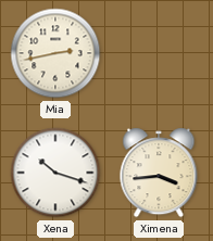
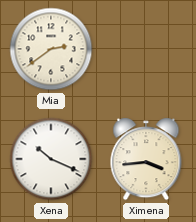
Mia: 2:43 -> 2:39
Xena: 10:18 -> 10:19
